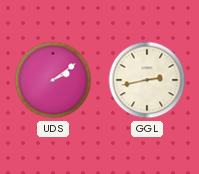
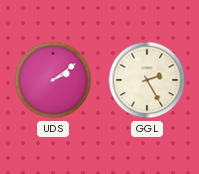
GGL: 2:43 -> 2:25
